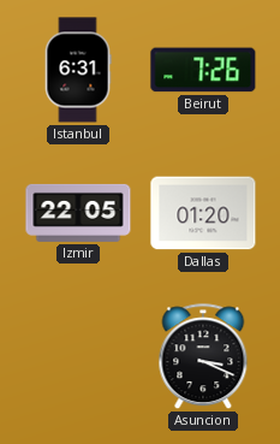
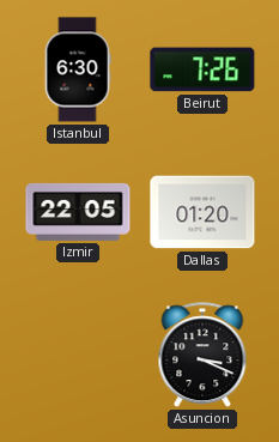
Istanbul: 6:31 -> 6:30
